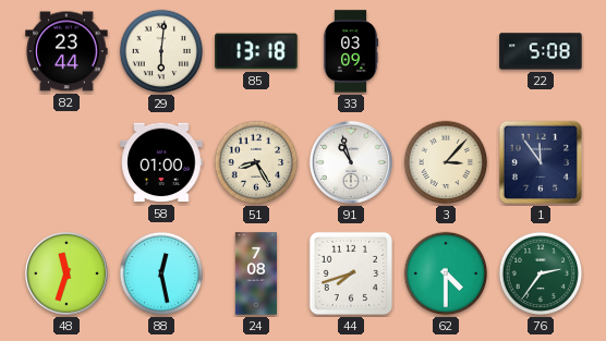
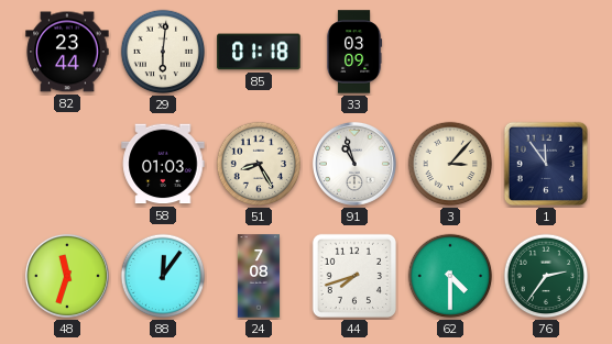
85: 13:18 -> 01:18
22: 5:08 -> none
58: 01:00 -> 01:03
88: 12:28 -> 12:06
